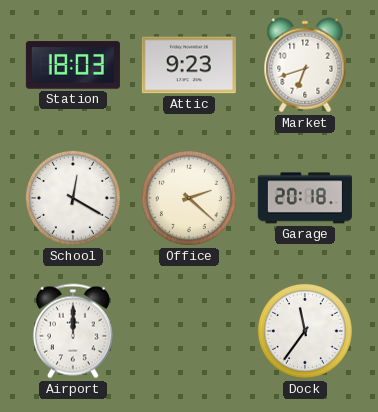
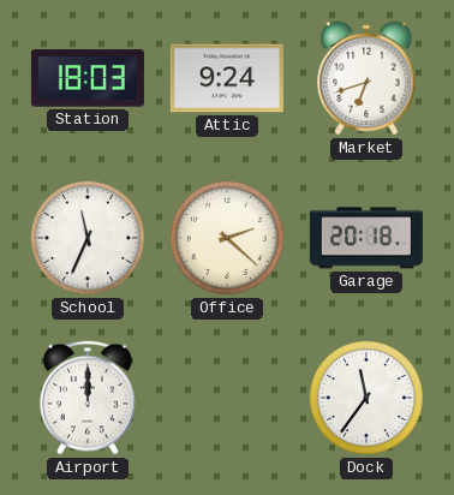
Attic: 9:23 -> 9:24
School: 12:20 -> 11:34
